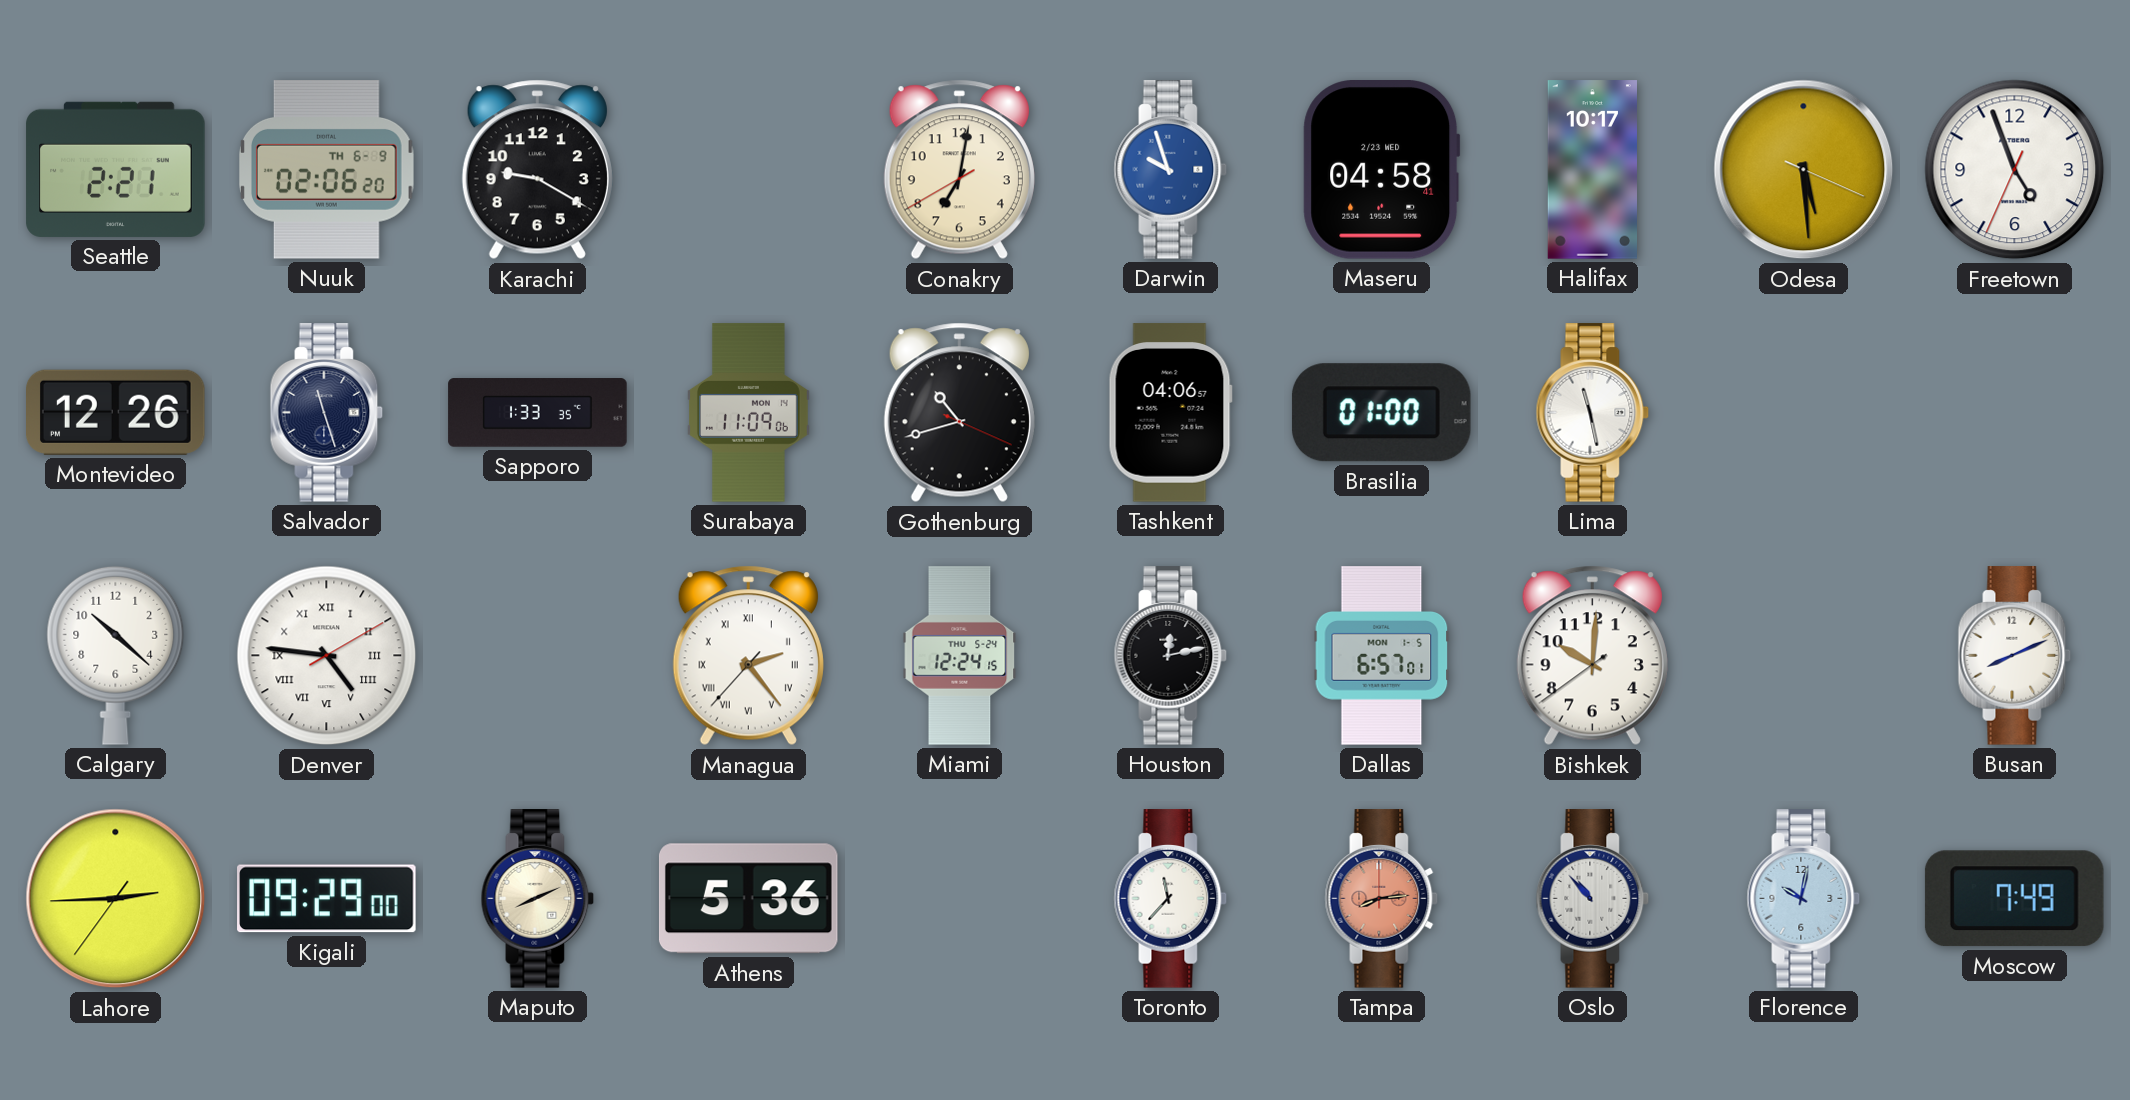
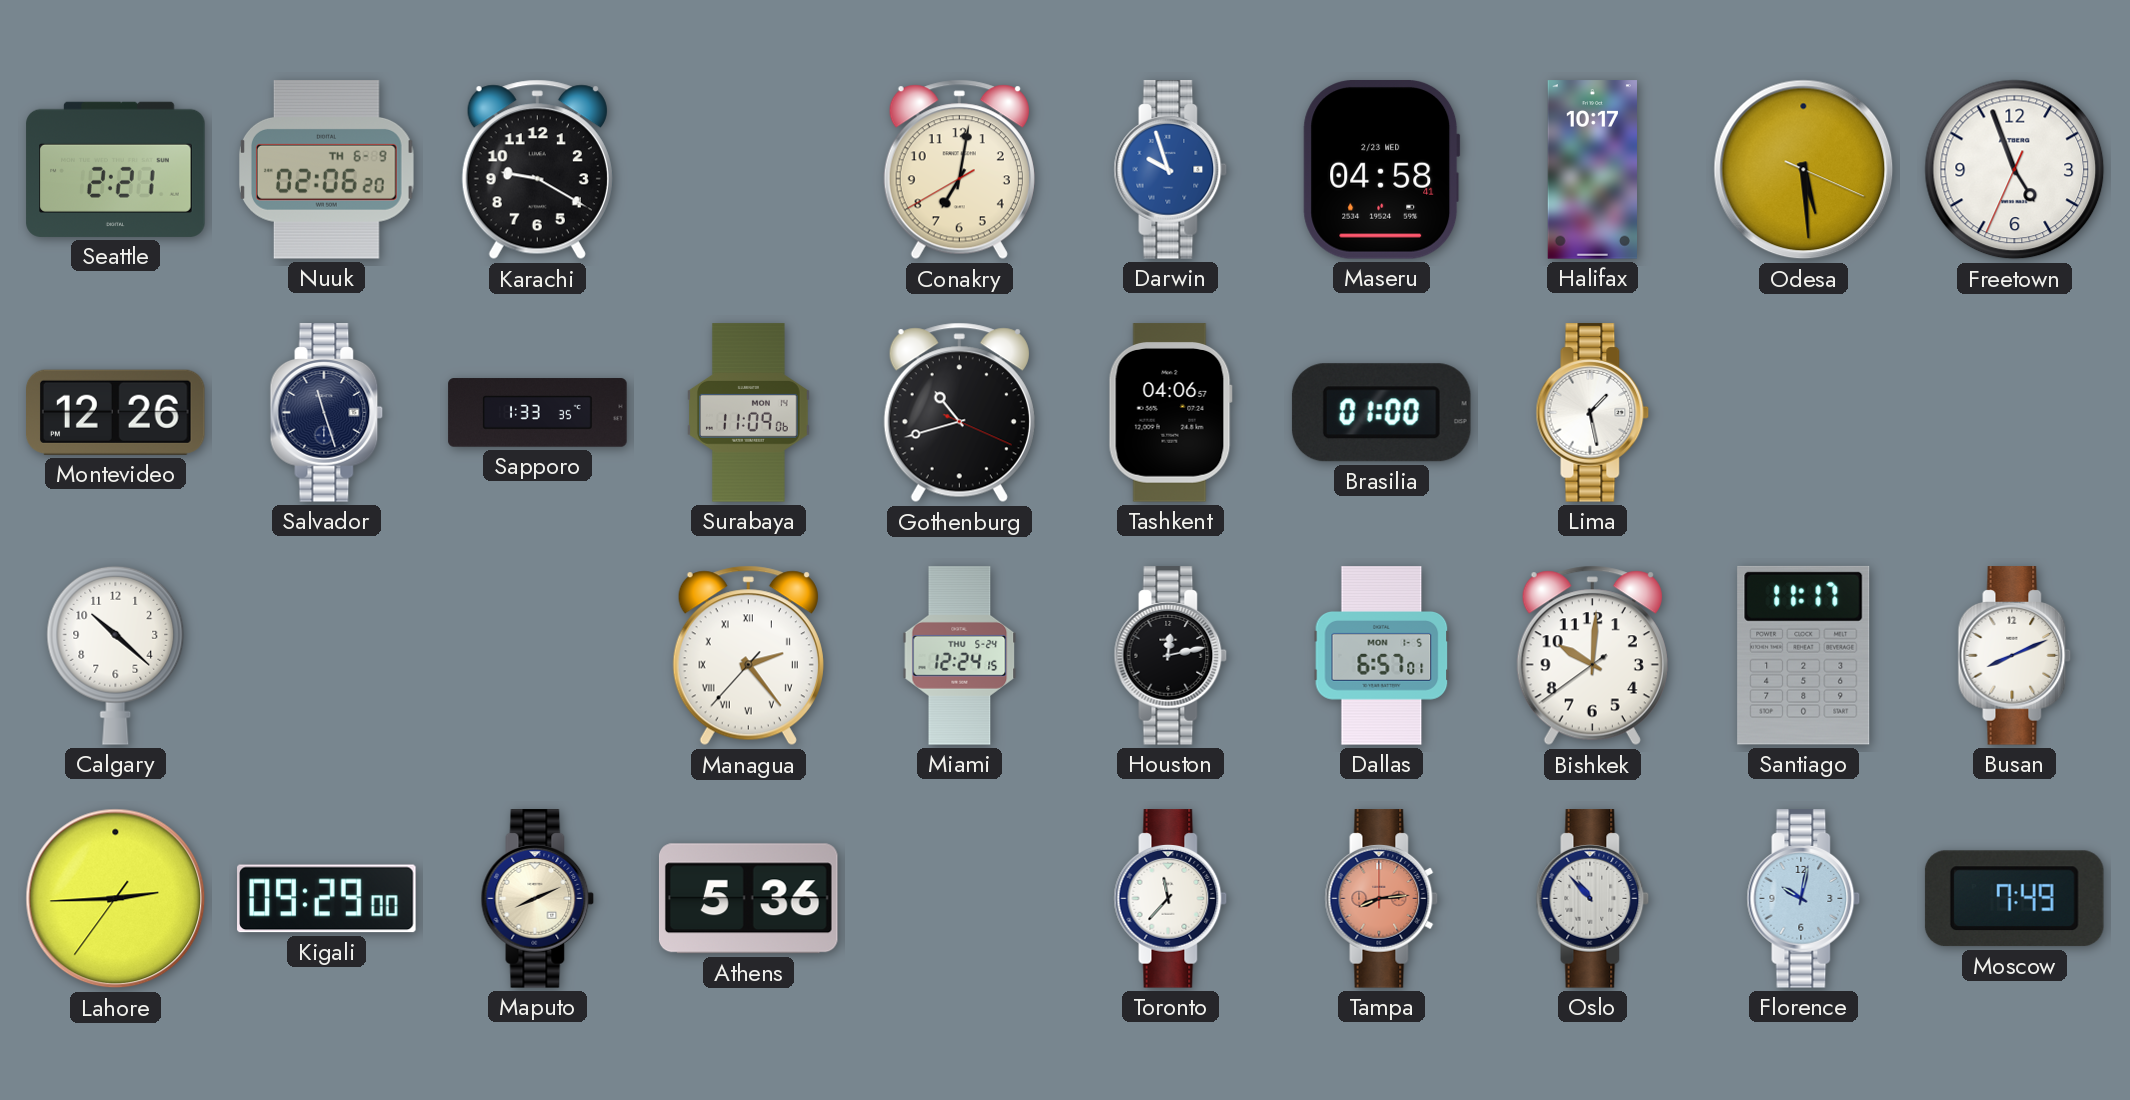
Lima: 11:28 -> 1:28
Denver: 4:46 -> none
Santiago: none -> 11:17
